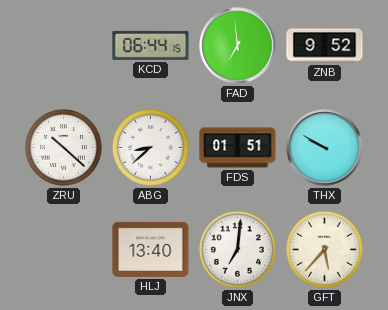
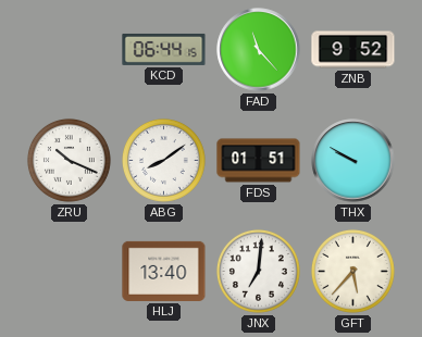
FAD: 6:59 -> 11:23
ZRU: 10:22 -> 10:19
ABG: 8:38 -> 8:09
